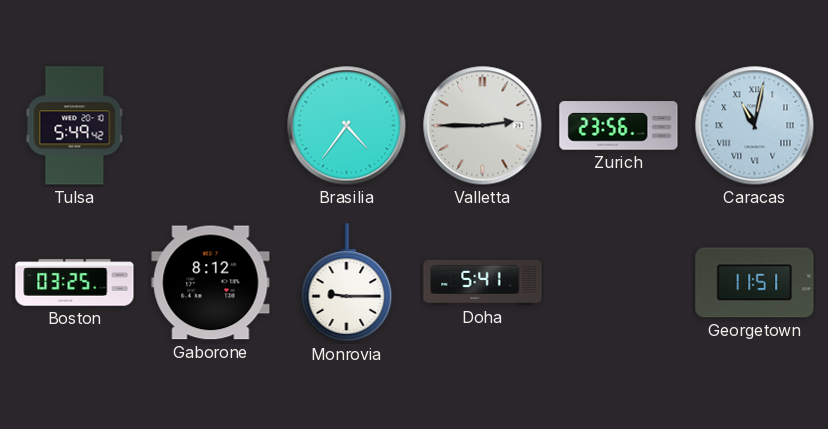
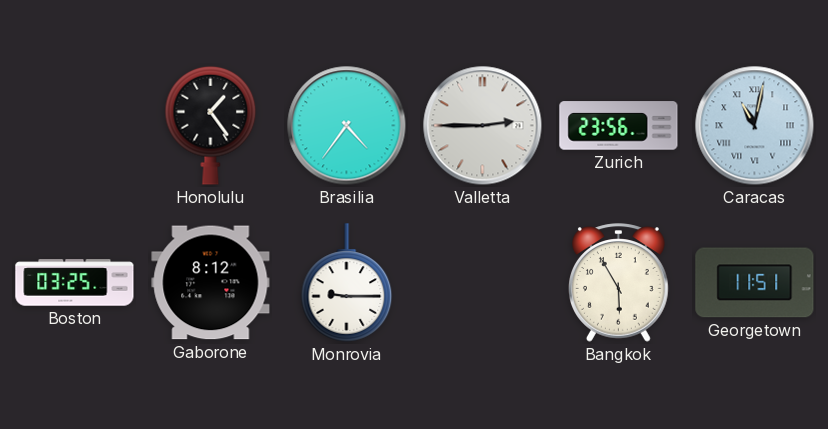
Tulsa: 5:49 -> none
Honolulu: none -> 1:24
Doha: 5:41 -> none
Bangkok: none -> 5:55
